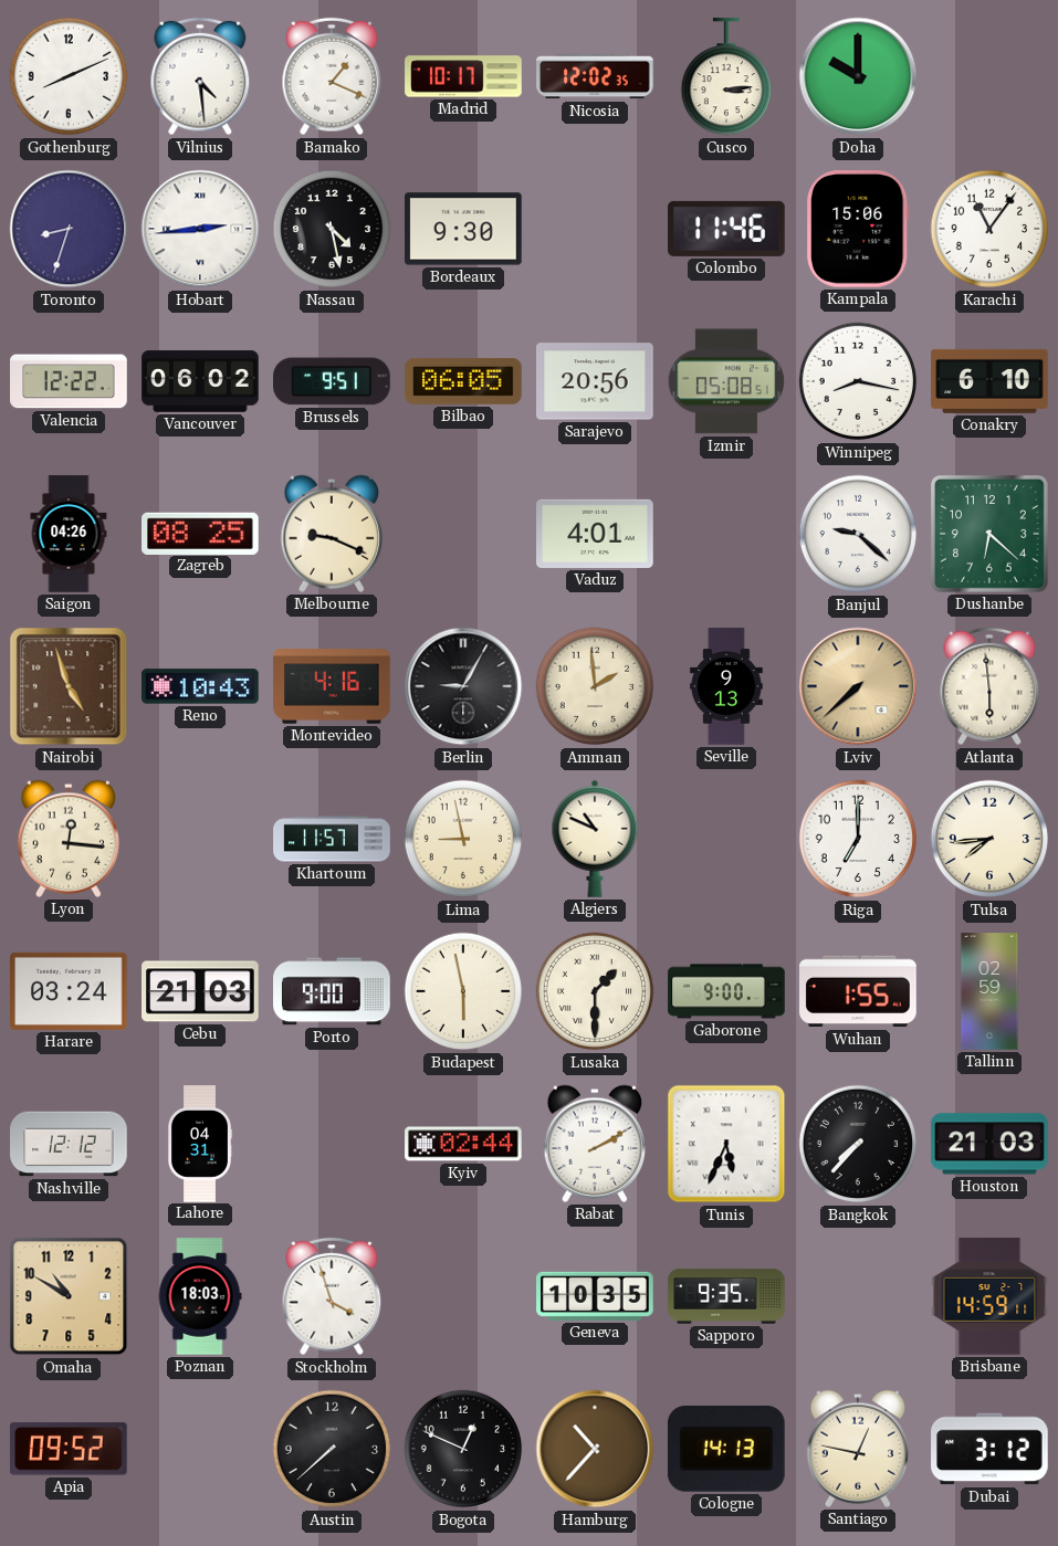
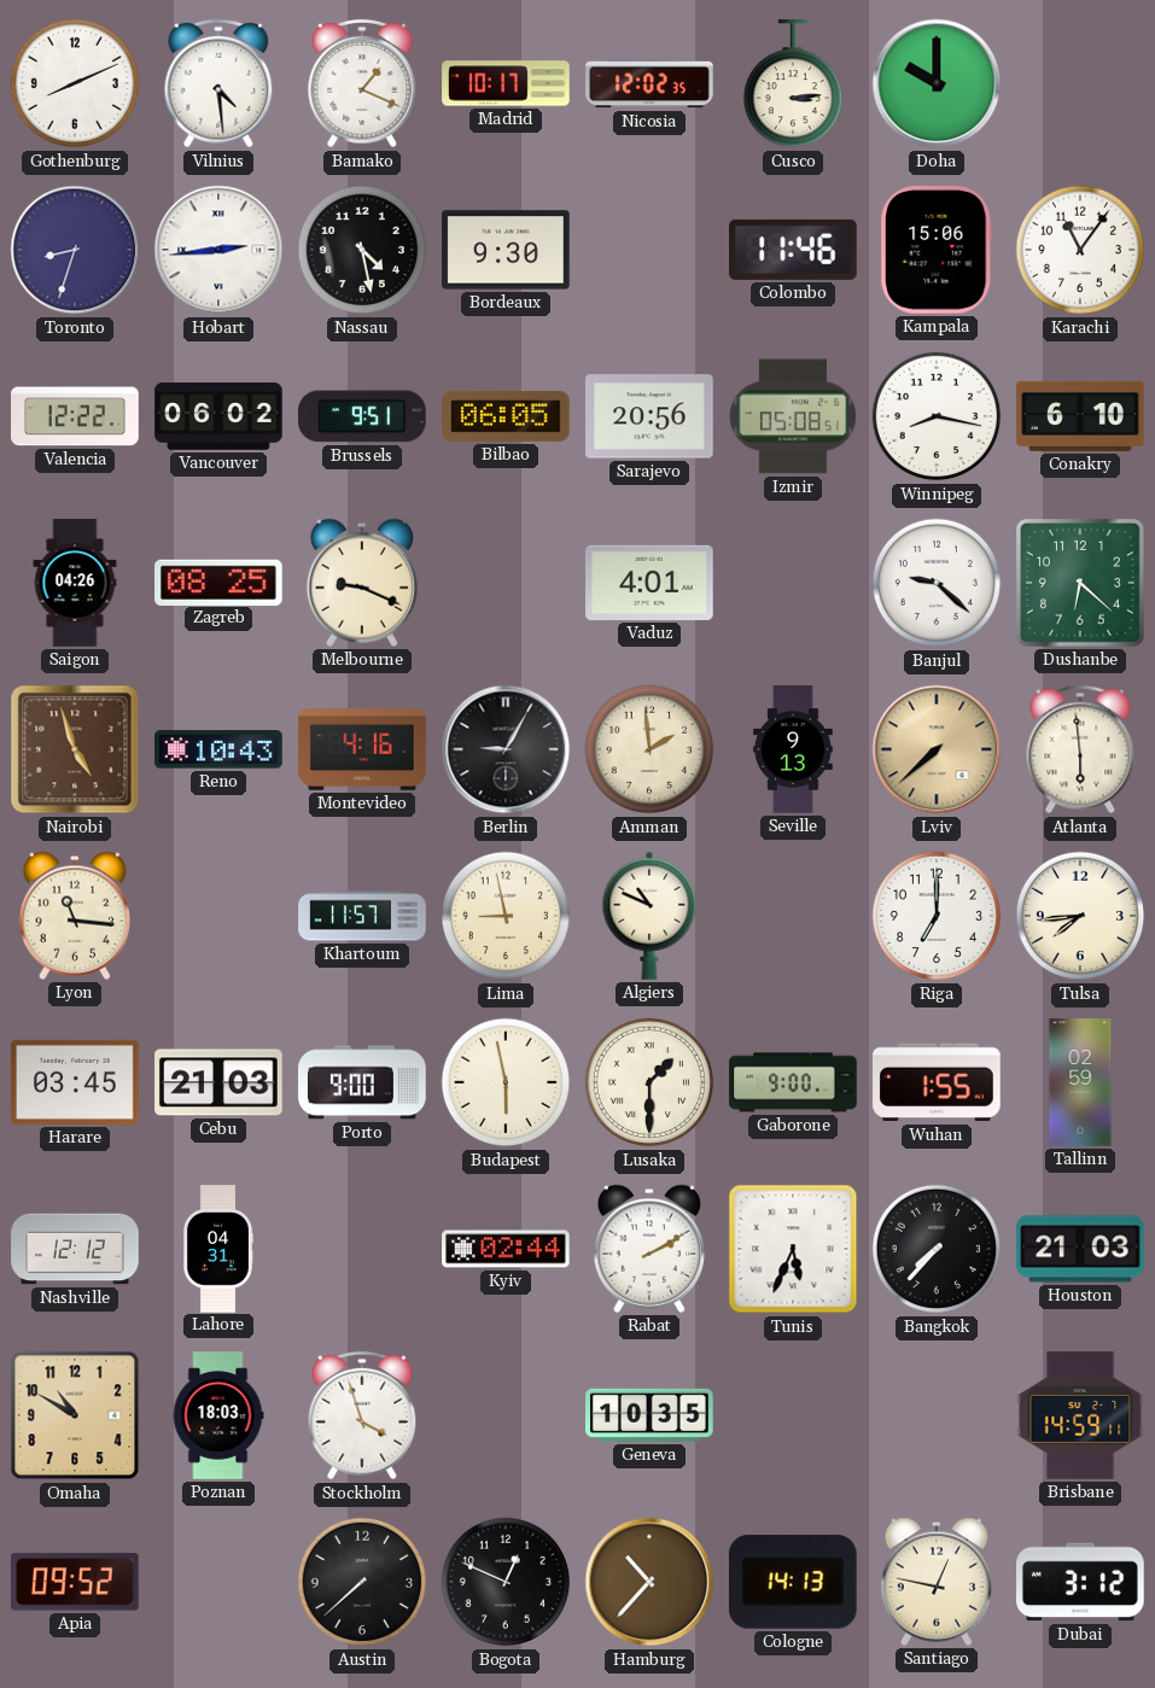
Lyon: 12:16 -> 11:16
Harare: 03:24 -> 03:45
Sapporo: 9:35 -> none
